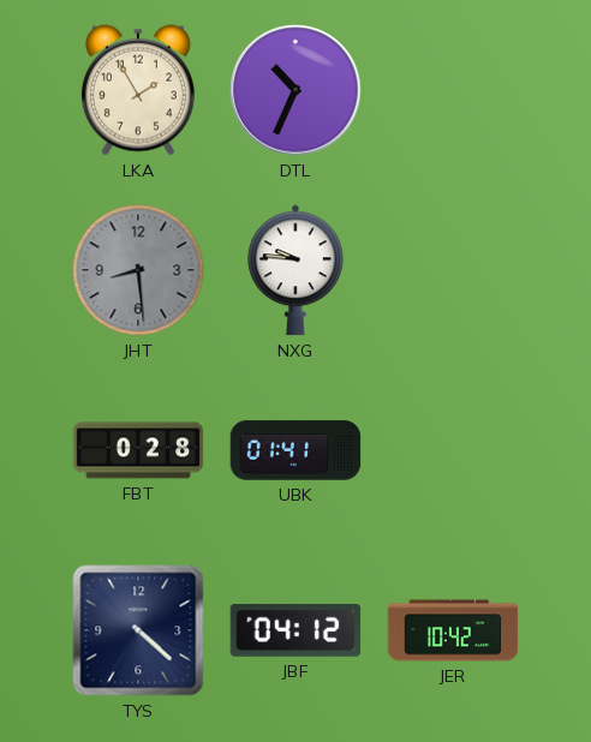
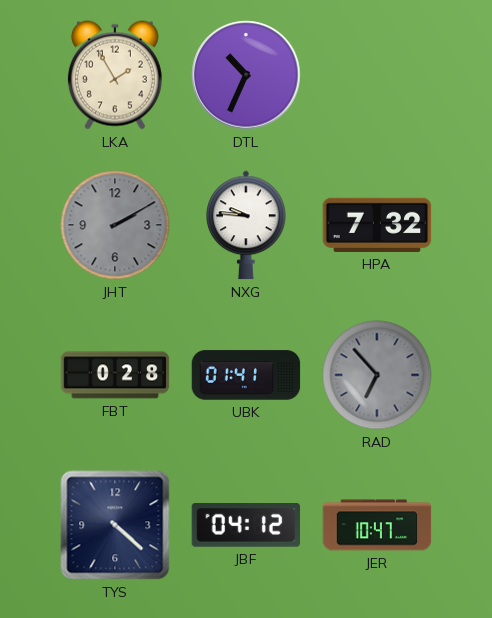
JHT: 8:29 -> 2:10
HPA: none -> 7:32
RAD: none -> 6:53
JER: 10:42 -> 10:47
